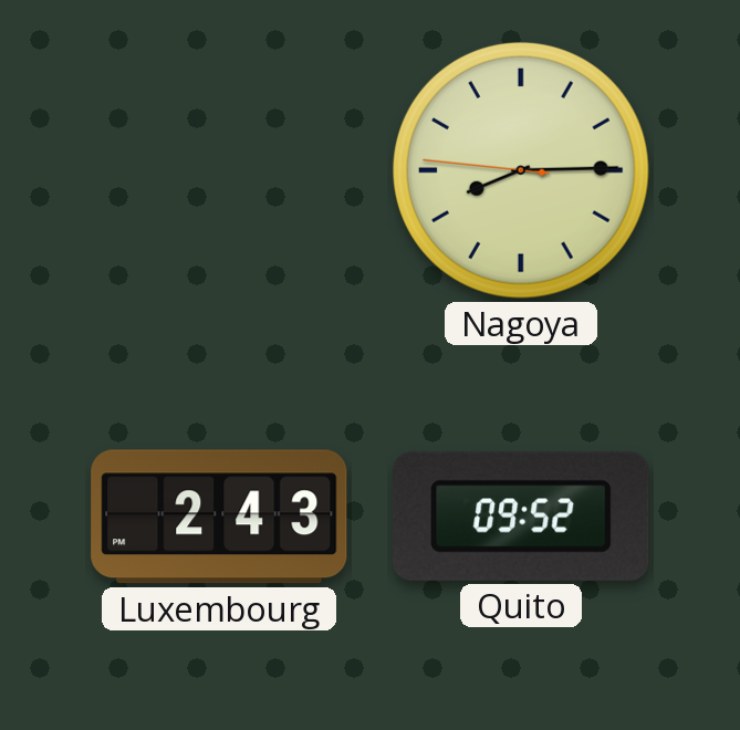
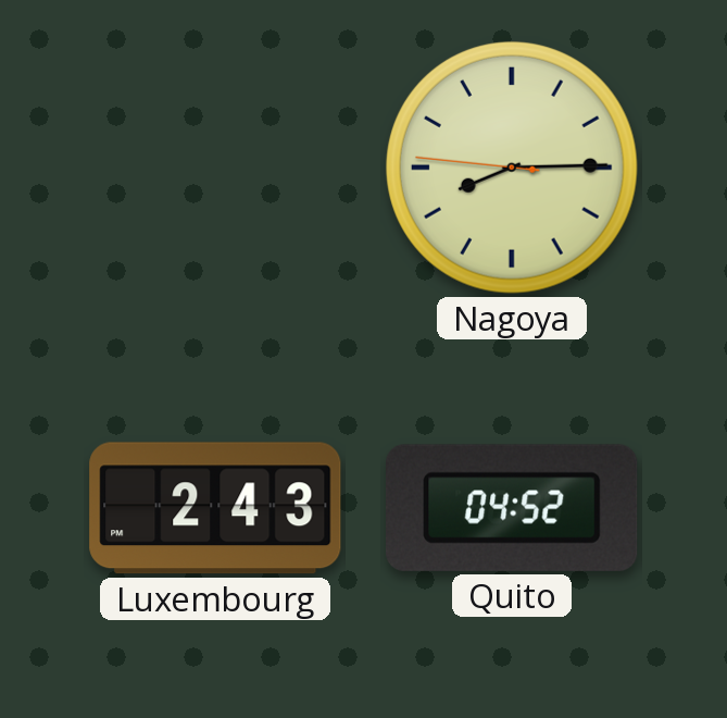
Quito: 09:52 -> 04:52
